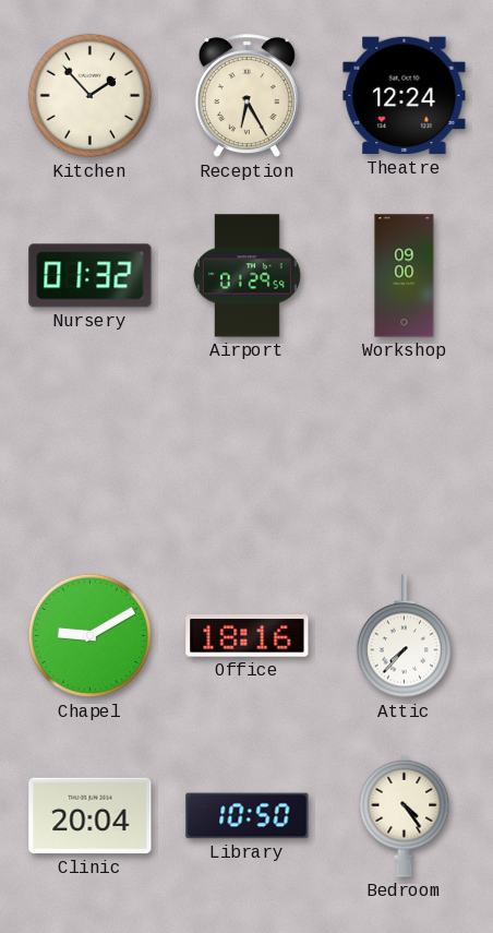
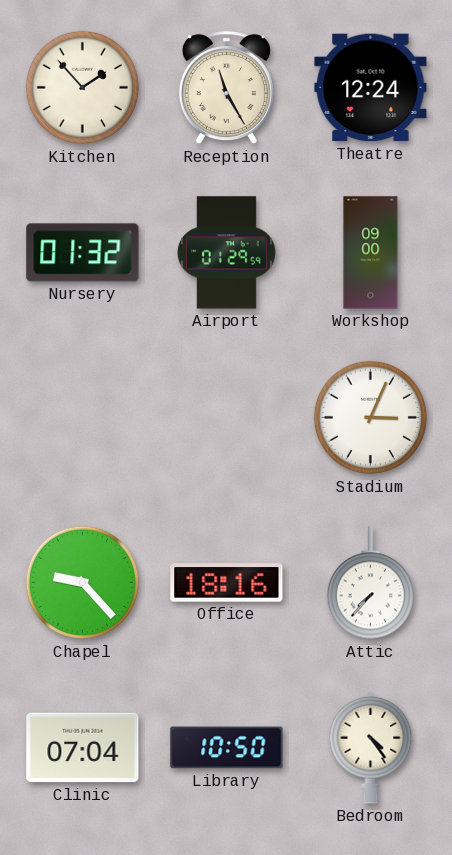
Reception: 6:25 -> 11:25
Stadium: none -> 3:04
Chapel: 9:10 -> 9:23
Clinic: 20:04 -> 07:04
